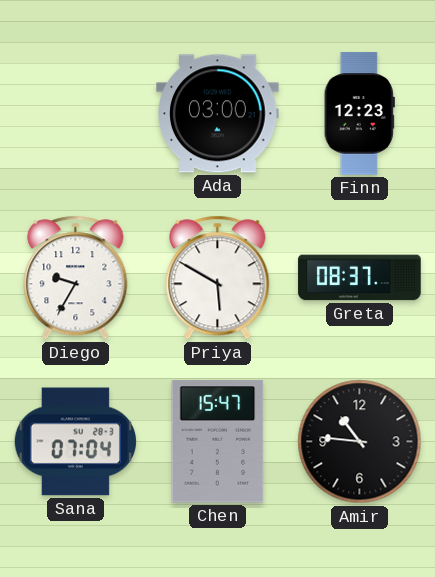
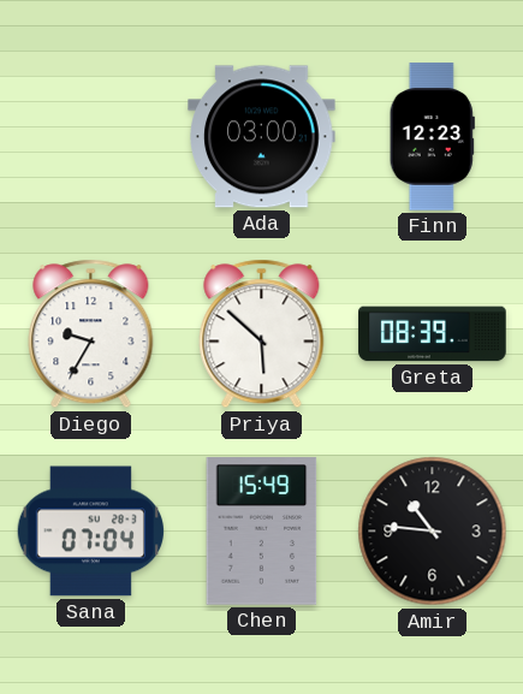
Priya: 5:50 -> 5:52
Greta: 08:37 -> 08:39
Chen: 15:47 -> 15:49
